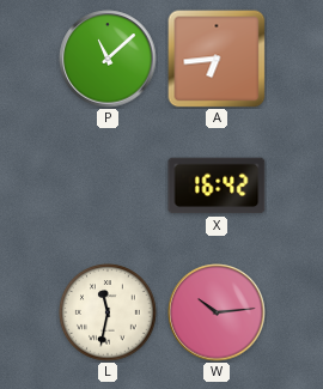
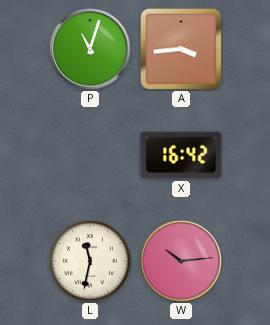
P: 11:08 -> 11:03
A: 6:44 -> 3:44
